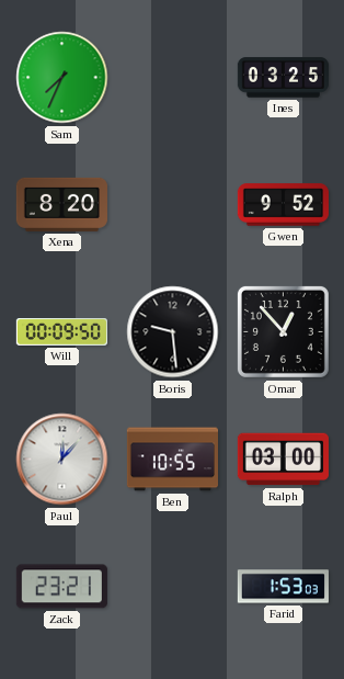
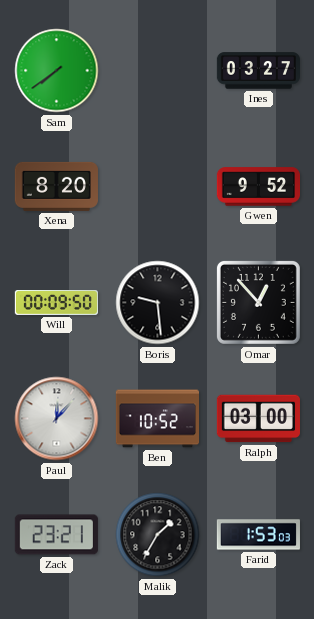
Sam: 7:34 -> 7:39
Ines: 03:25 -> 03:27
Ben: 10:55 -> 10:52
Malik: none -> 1:35
